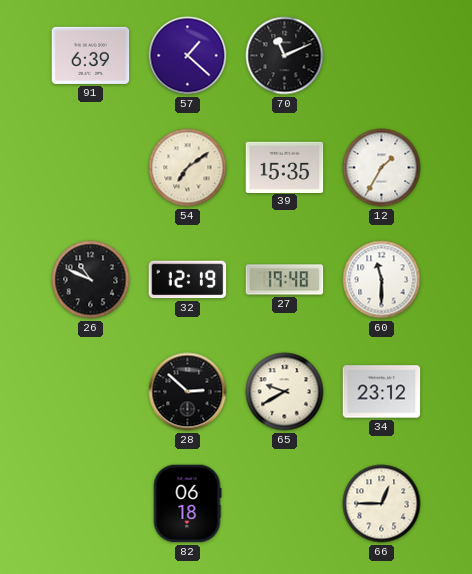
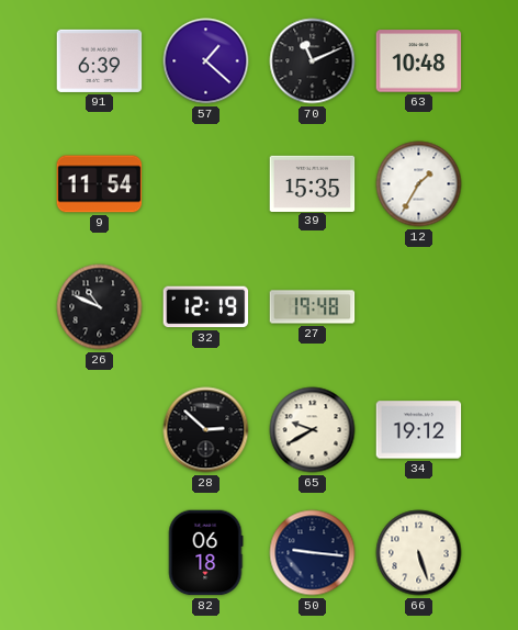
63: none -> 10:48
9: none -> 11:54
54: 7:09 -> none
60: 11:30 -> none
34: 23:12 -> 19:12
50: none -> 9:16
66: 12:45 -> 5:27
